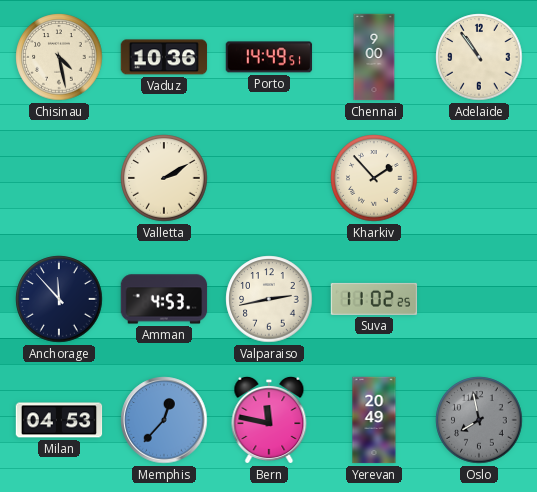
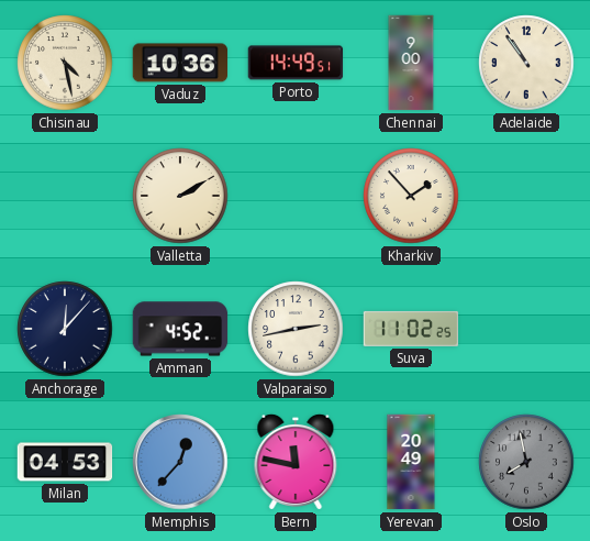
Anchorage: 11:53 -> 12:07
Amman: 4:53 -> 4:52
